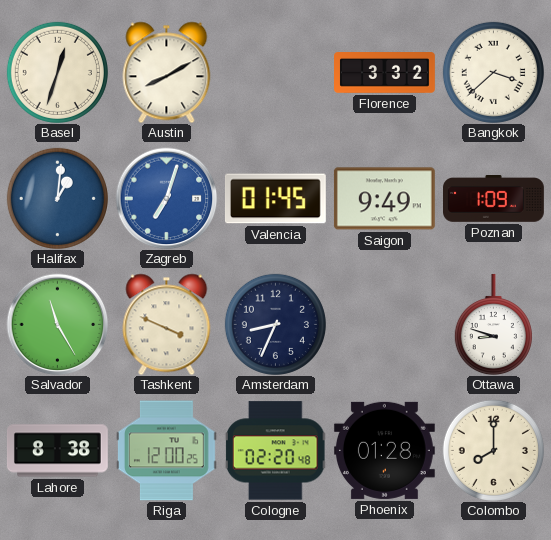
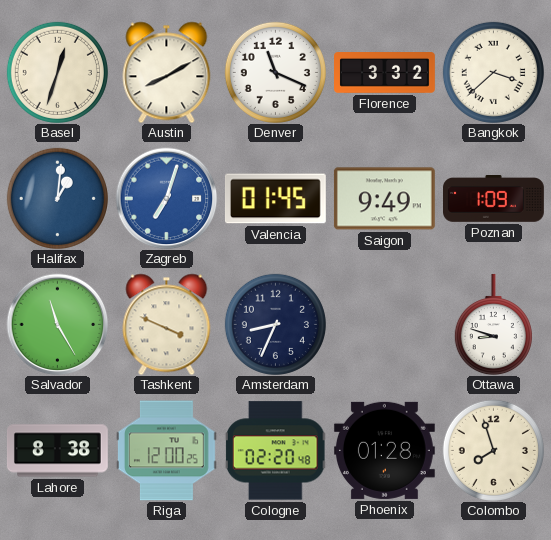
Denver: none -> 11:19
Colombo: 8:00 -> 7:57
